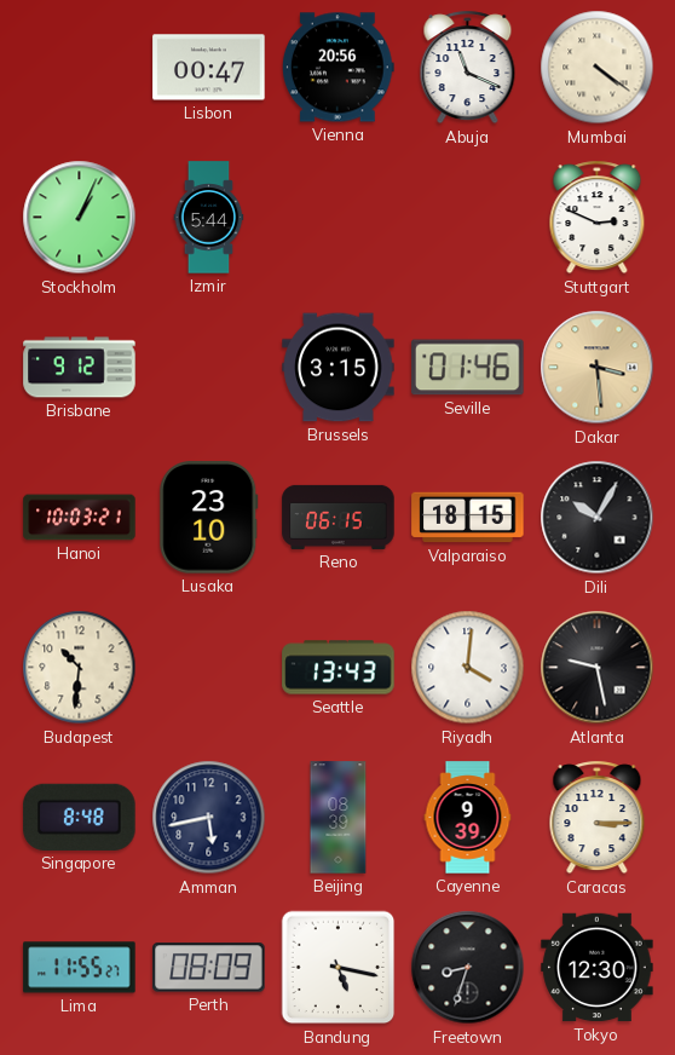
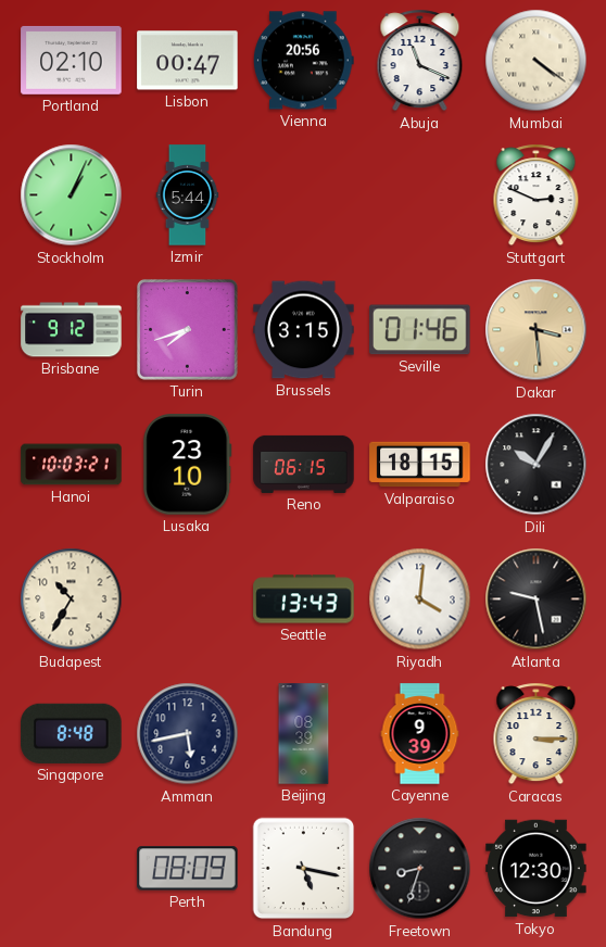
Portland: none -> 02:10
Turin: none -> 7:42
Budapest: 10:31 -> 10:35
Lima: 11:55 -> none
